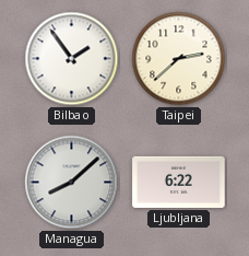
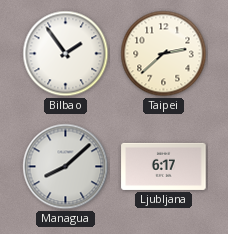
Ljubljana: 6:22 -> 6:17
